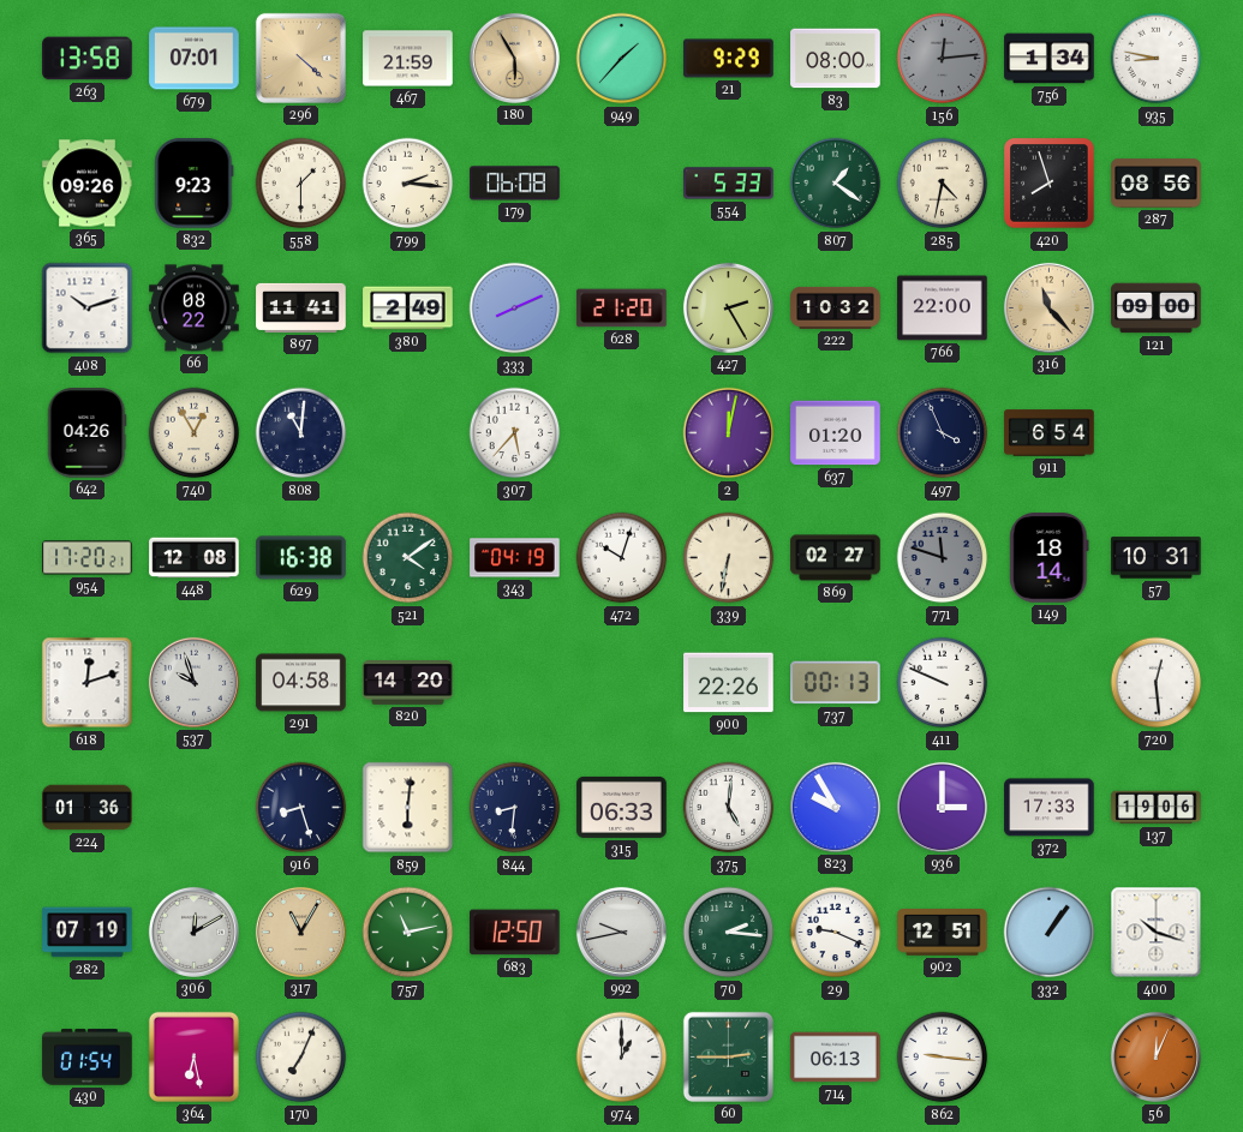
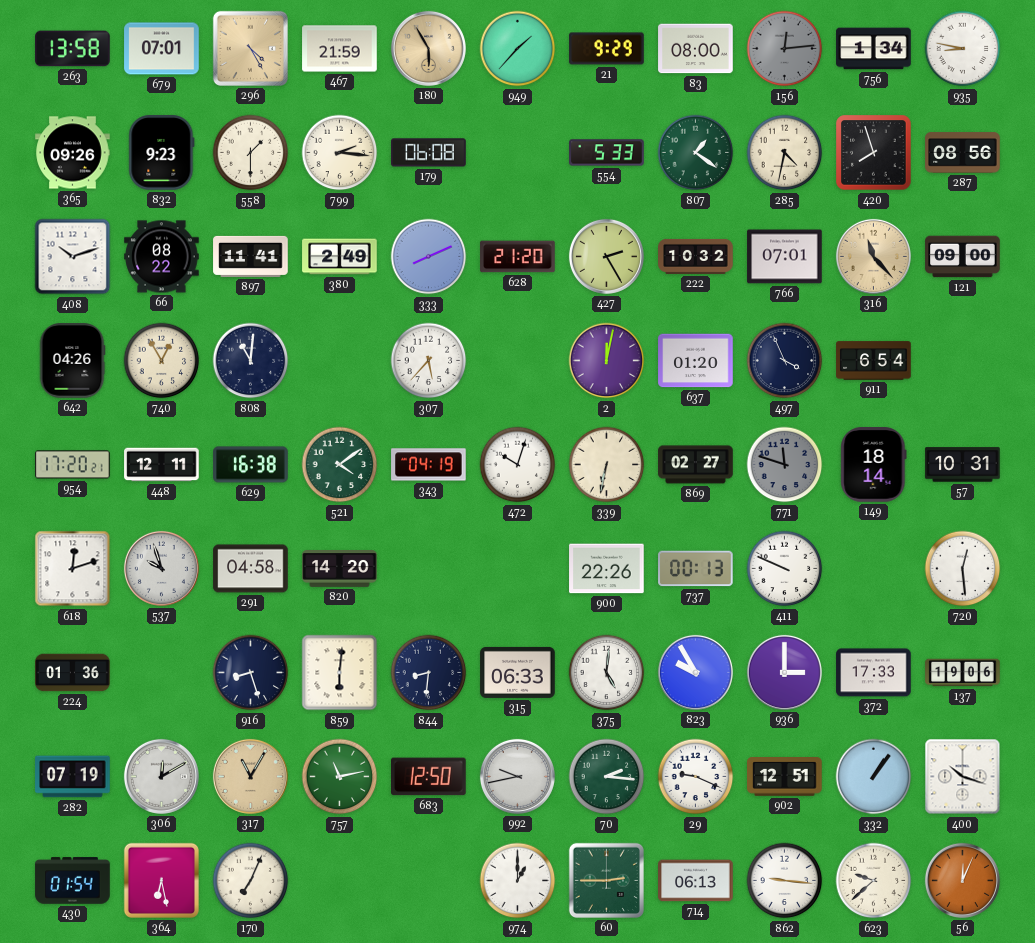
296: 4:22 -> 4:25
766: 22:00 -> 07:01
448: 12:08 -> 12:11
623: none -> 9:38
